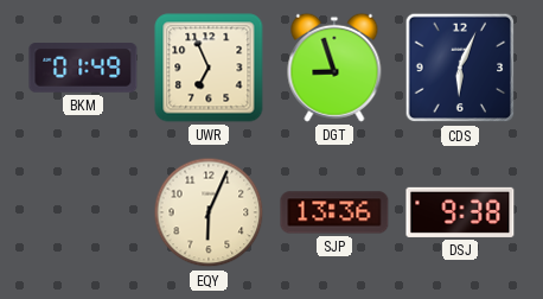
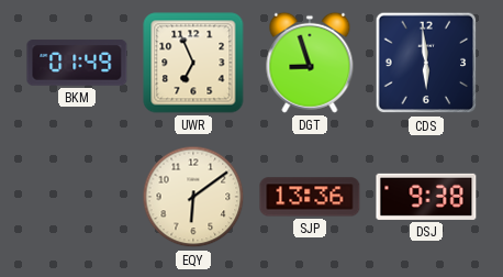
CDS: 6:04 -> 5:59
EQY: 6:04 -> 6:09
